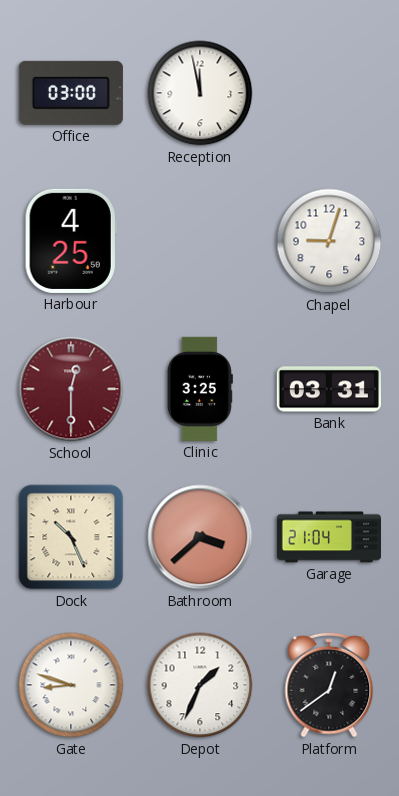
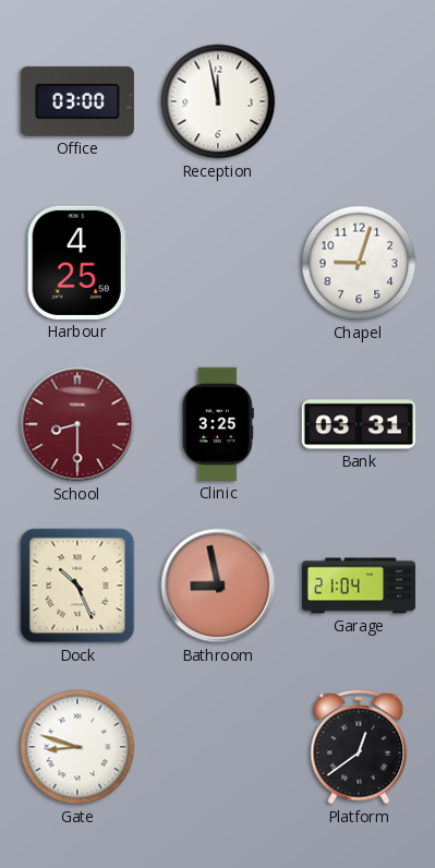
School: 12:30 -> 8:30
Bathroom: 3:38 -> 8:58
Depot: 1:34 -> none
